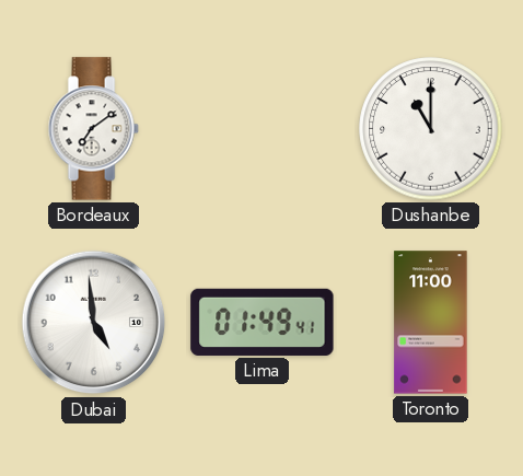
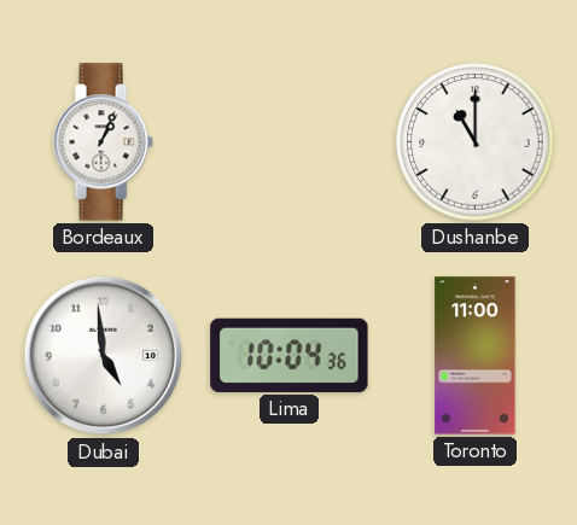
Bordeaux: 7:09 -> 1:04
Lima: 01:49 -> 10:04
